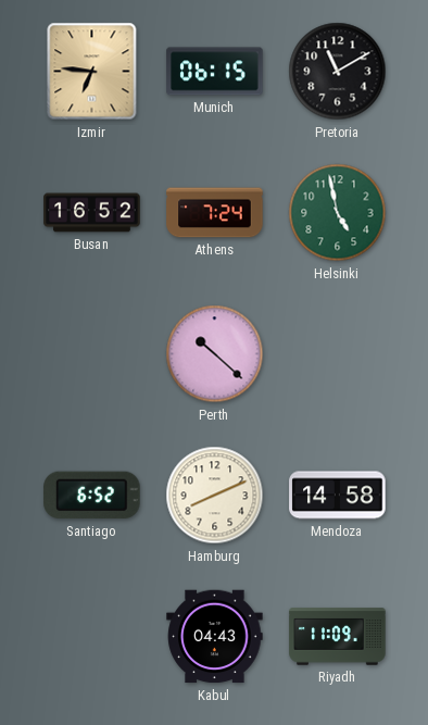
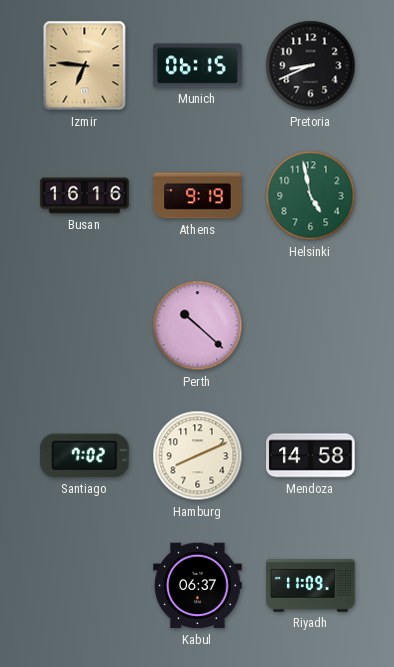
Pretoria: 11:10 -> 8:41
Busan: 16:52 -> 16:16
Athens: 7:24 -> 9:19
Santiago: 6:52 -> 7:02
Kabul: 04:43 -> 06:37
